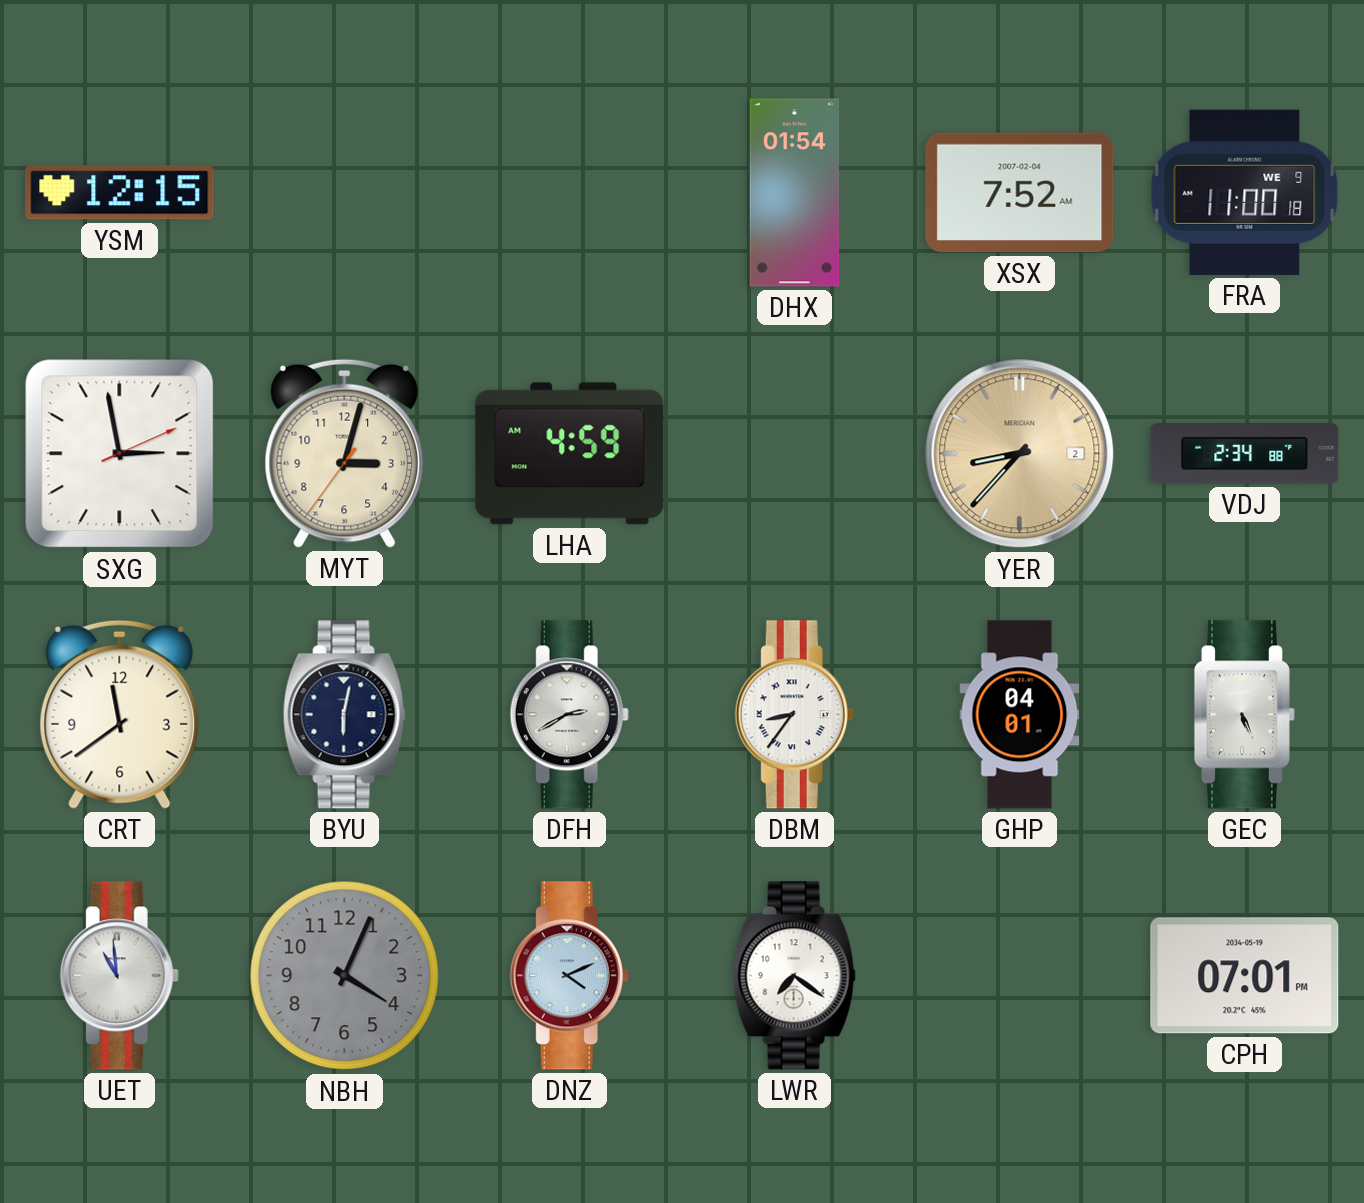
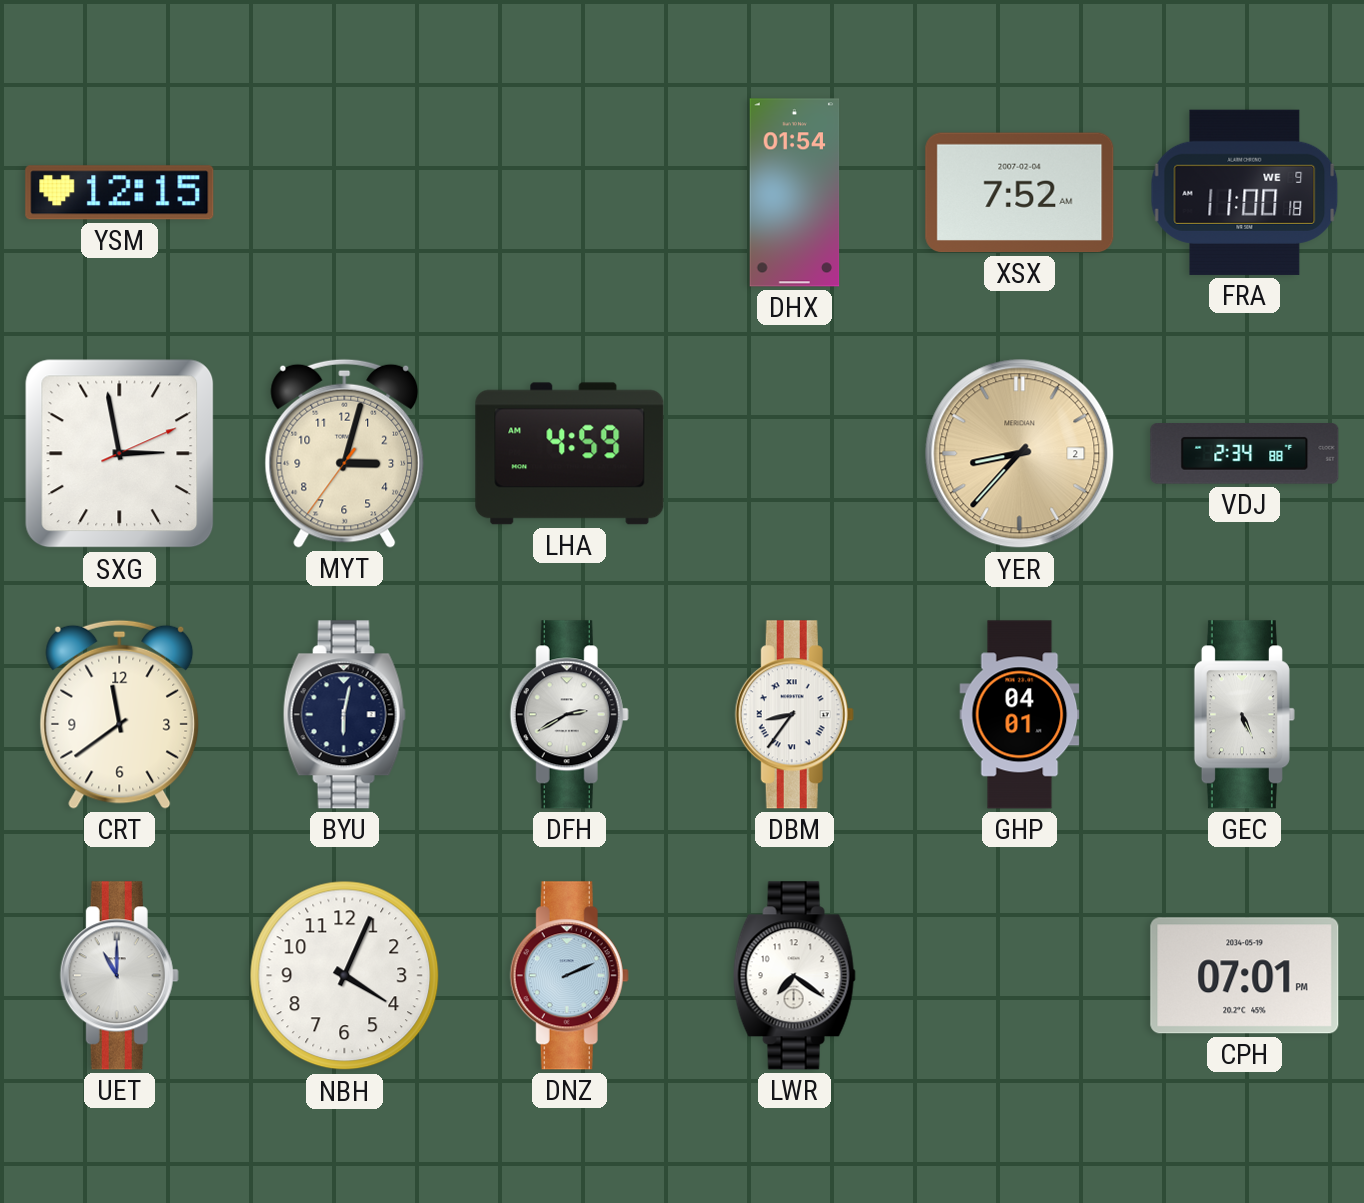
UET: 10:59 -> 11:00
NBH dial: grey -> white
DNZ: 4:11 -> 2:11
